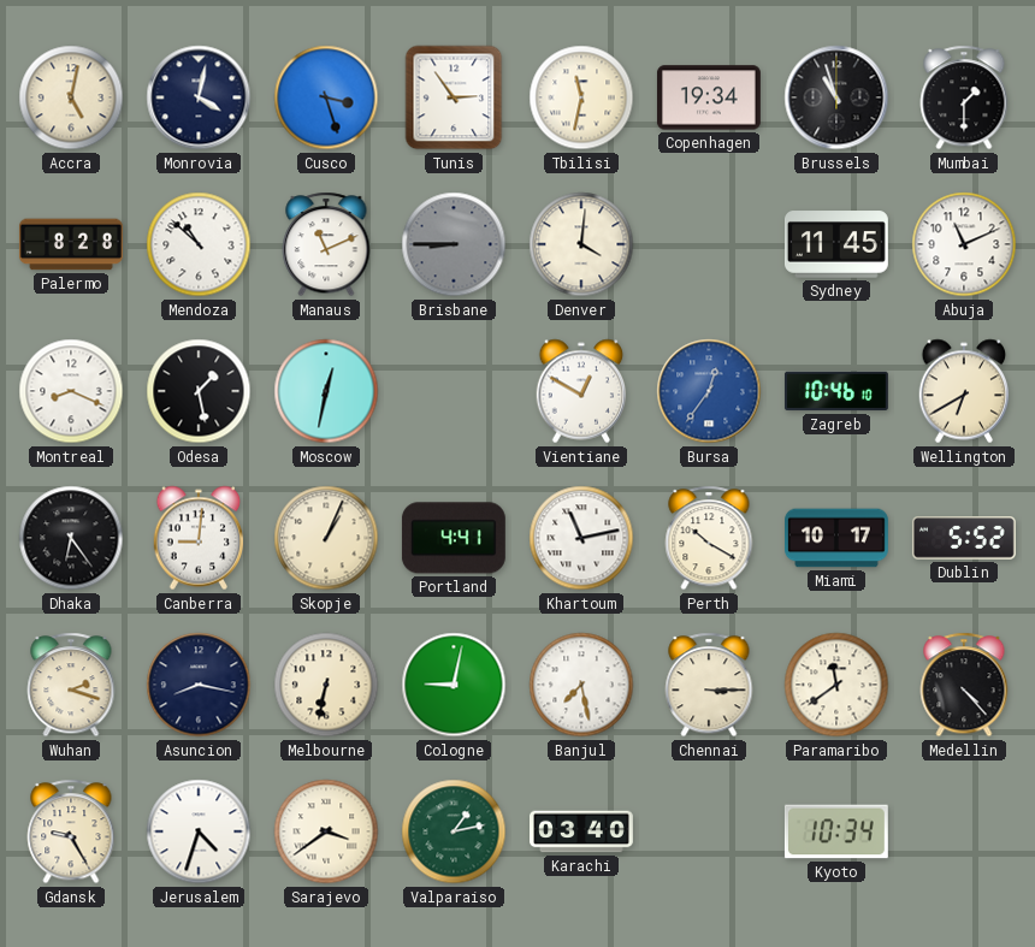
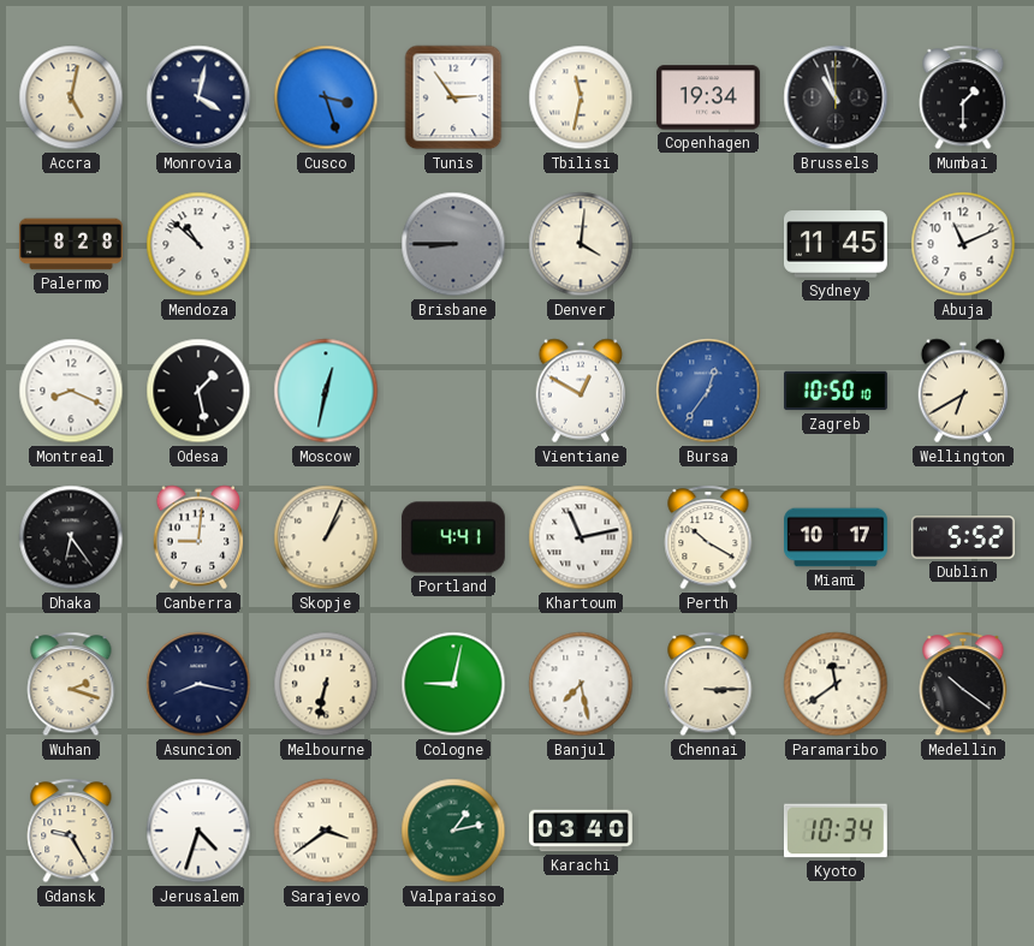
Manaus: 11:11 -> none
Zagreb: 10:46 -> 10:50
Medellin: 4:23 -> 10:21
